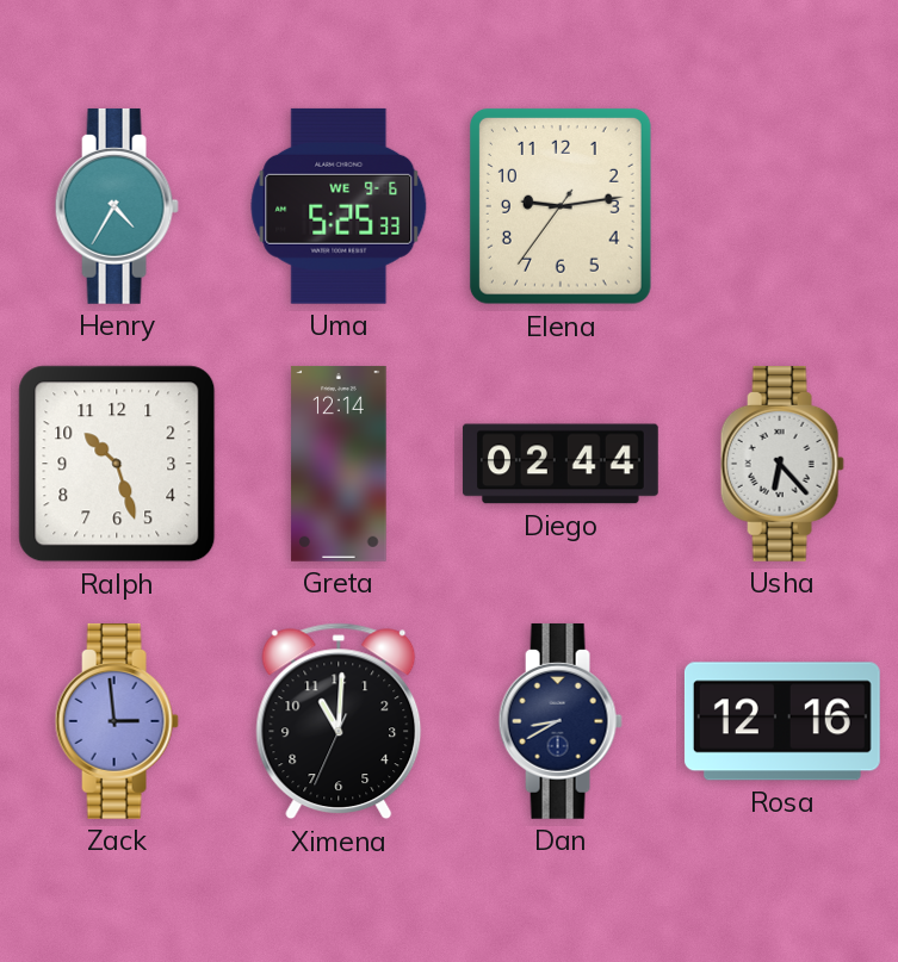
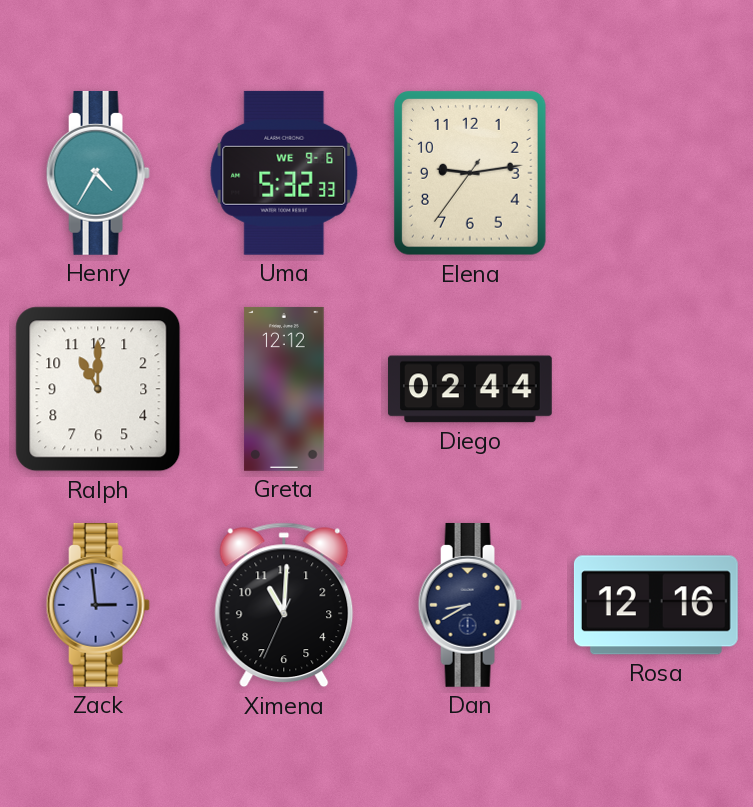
Uma: 5:25 -> 5:32
Ralph: 10:27 -> 11:00
Greta: 12:14 -> 12:12
Usha: 6:23 -> none
